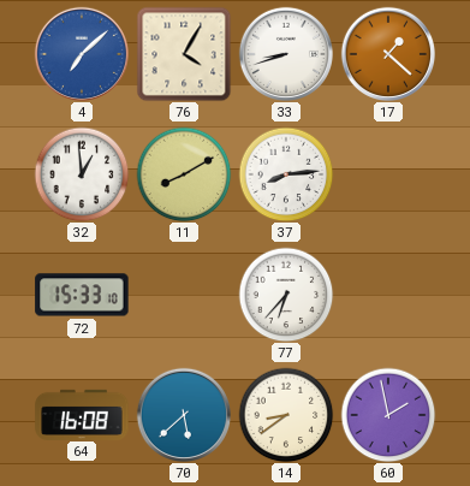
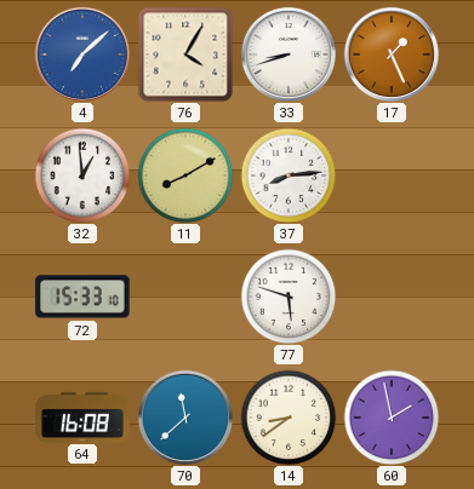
17: 1:22 -> 1:26
77: 6:37 -> 5:48
70: 5:38 -> 11:38
